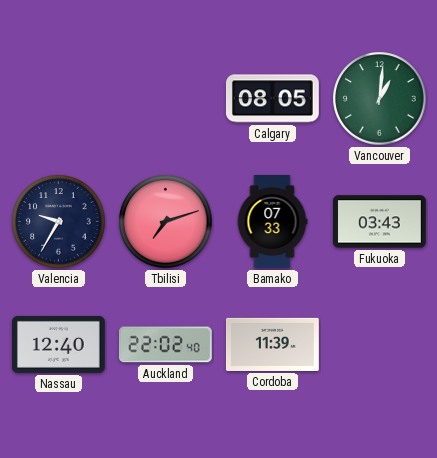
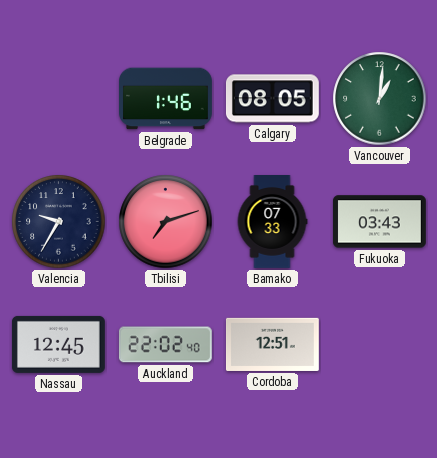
Belgrade: none -> 1:46
Nassau: 12:40 -> 12:45
Cordoba: 11:39 -> 12:51
